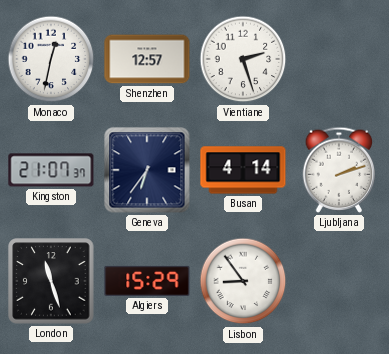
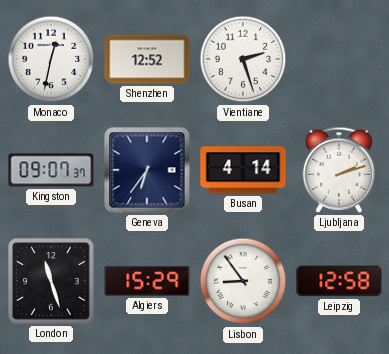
Shenzhen: 12:57 -> 12:52
Kingston: 21:07 -> 09:07
Leipzig: none -> 12:58
